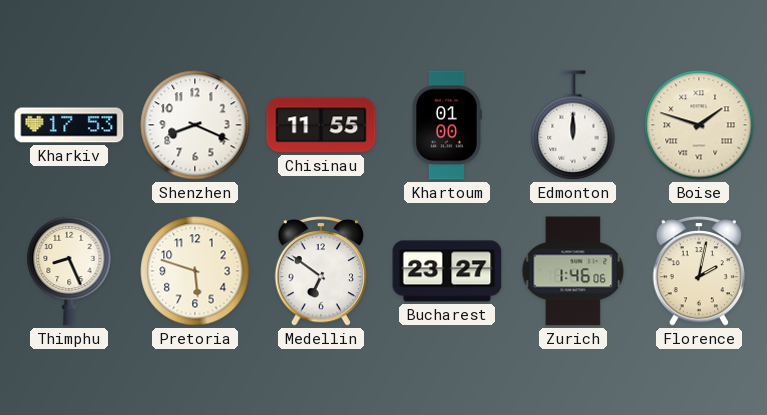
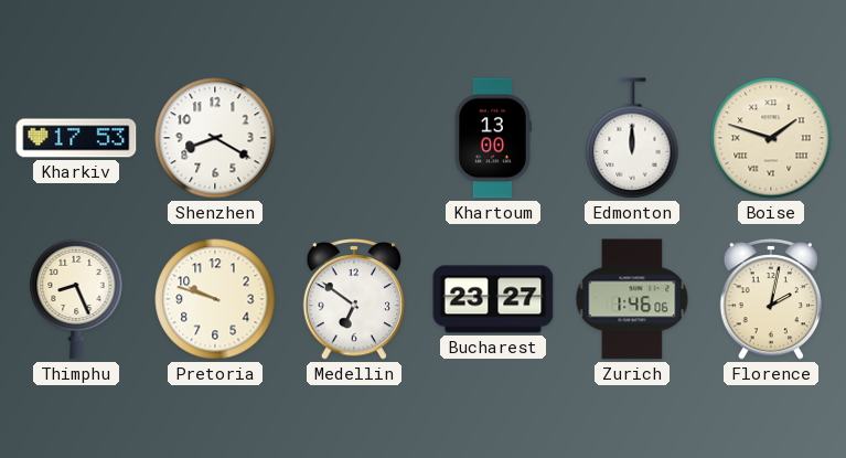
Shenzhen: 8:19 -> 8:20
Chisinau: 11:55 -> none
Khartoum: 01:00 -> 13:00
Pretoria: 5:48 -> 9:48
